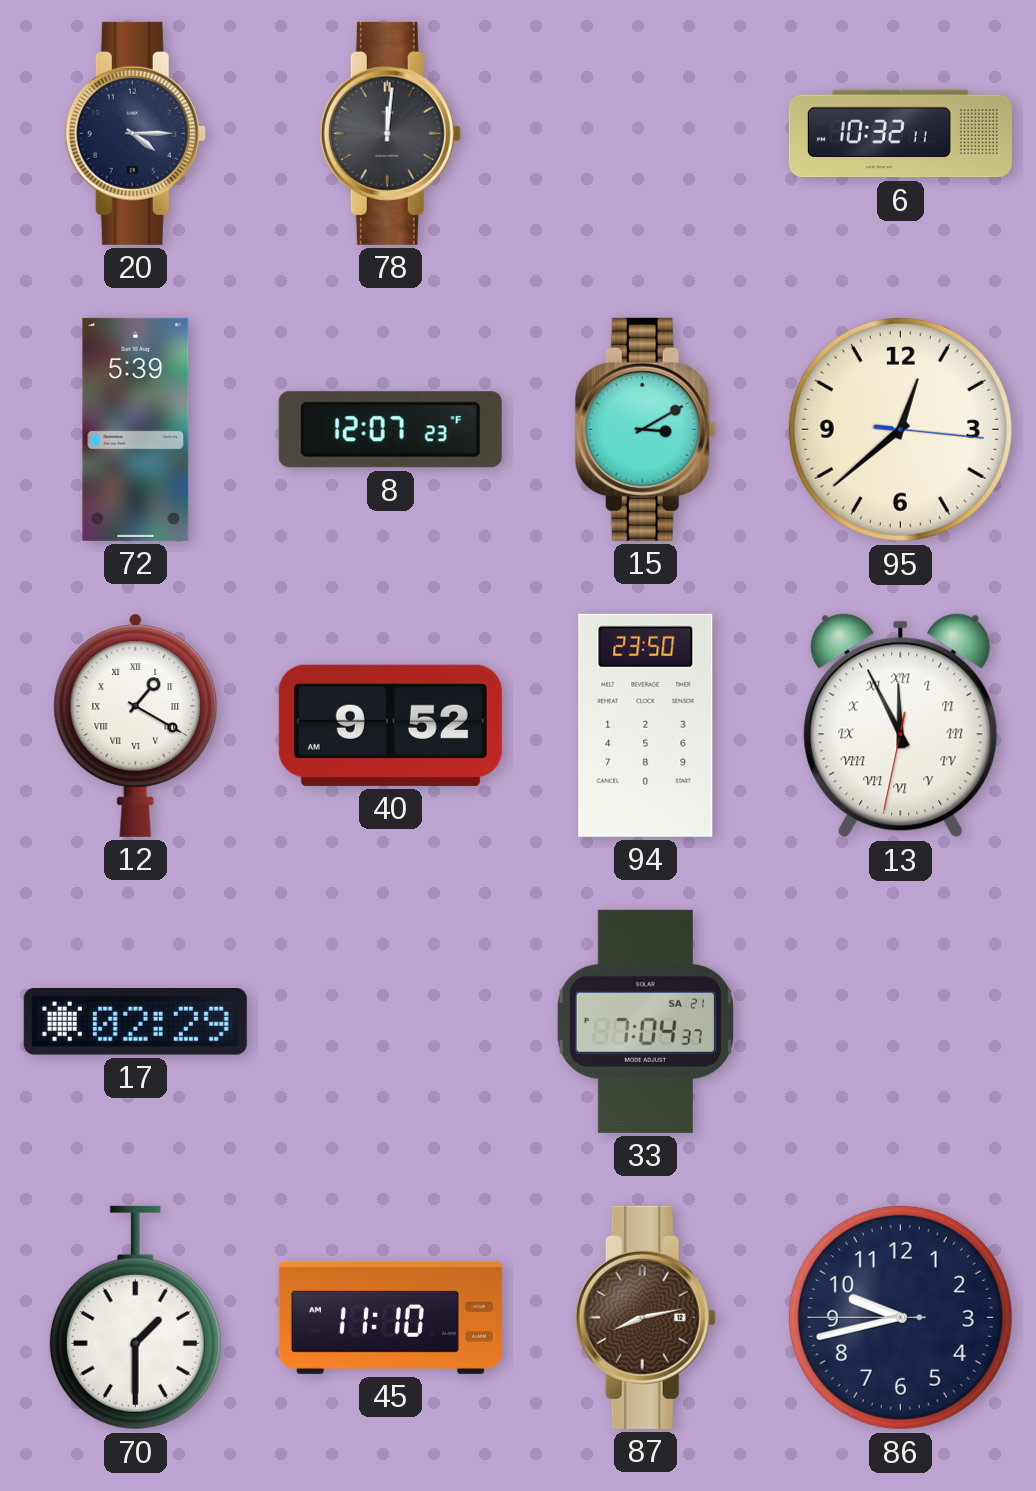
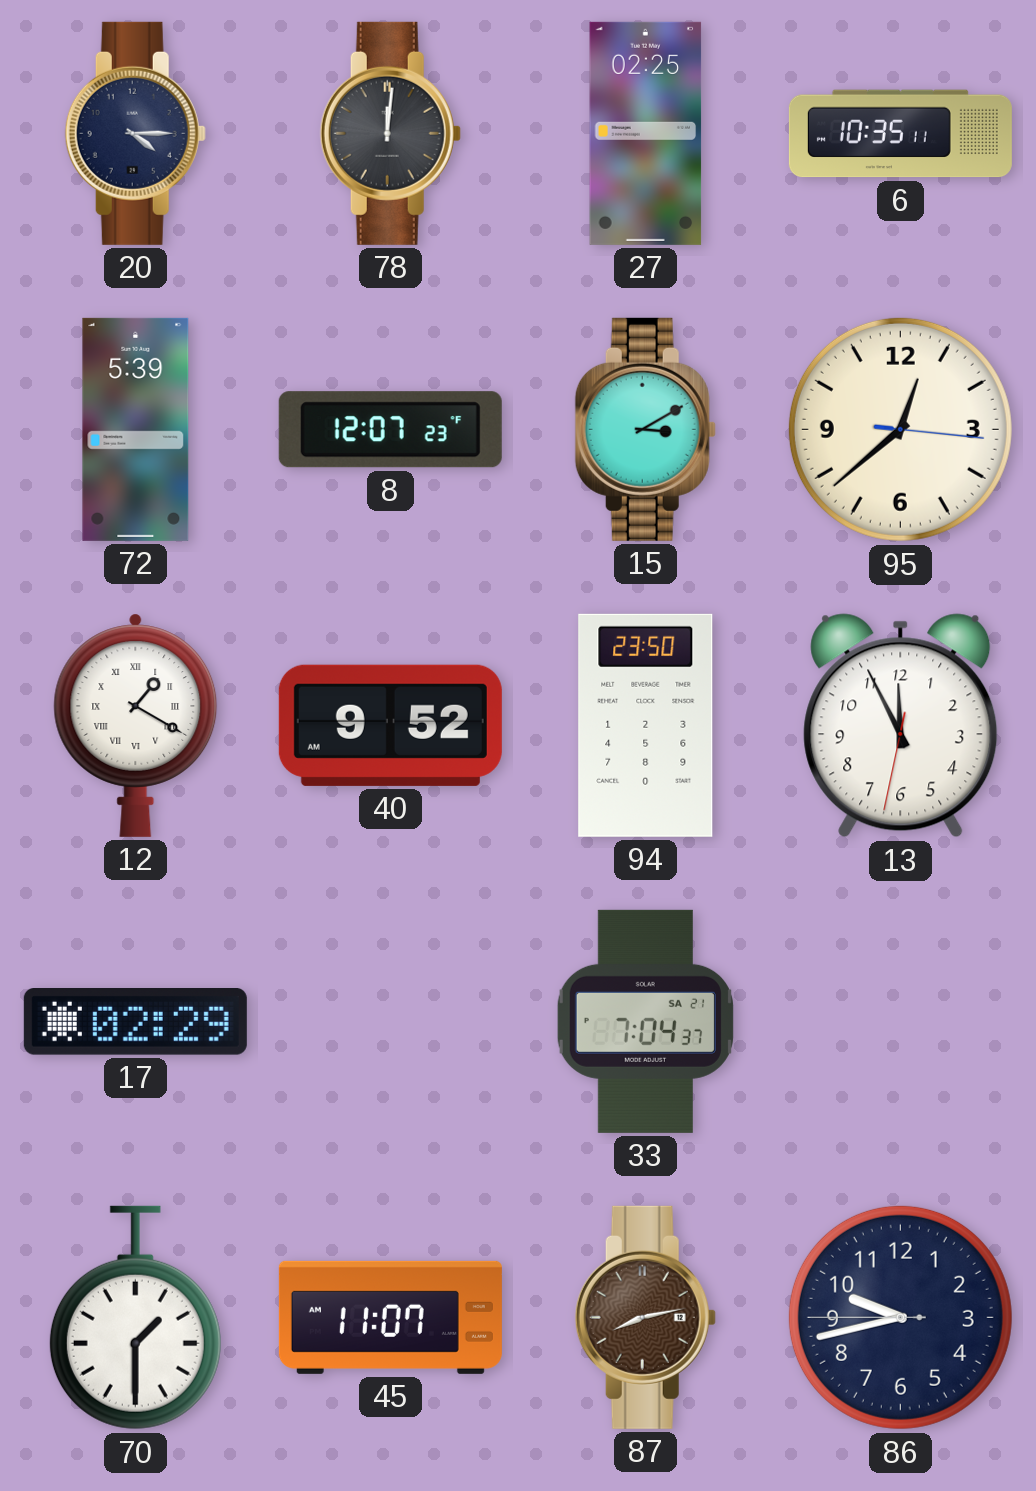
27: none -> 02:25
6: 10:32 -> 10:35
13 numerals: Roman -> Arabic
45: 11:10 -> 11:07
